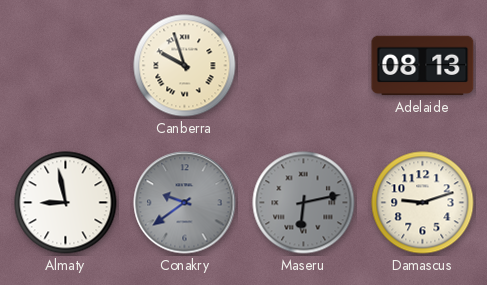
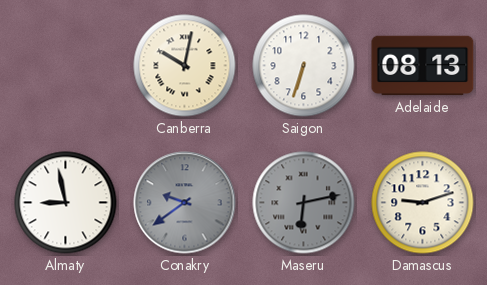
Canberra: 9:57 -> 10:02
Saigon: none -> 6:33
